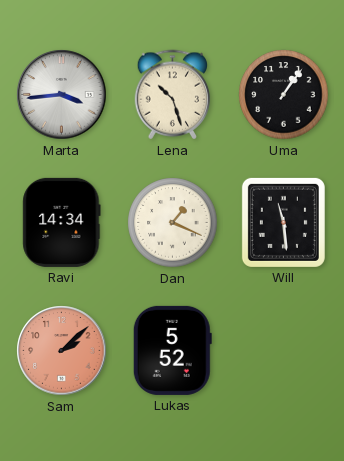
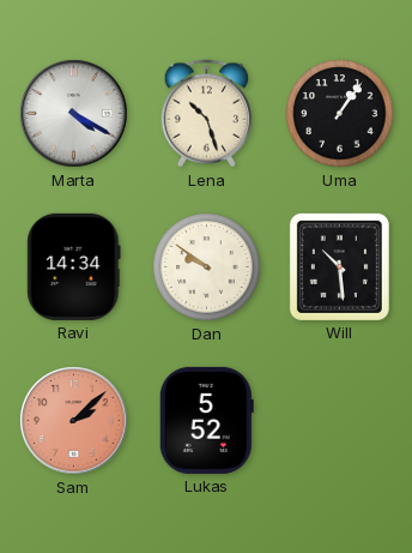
Marta: 3:44 -> 4:20
Dan: 1:19 -> 9:51
Will: 11:29 -> 10:29
